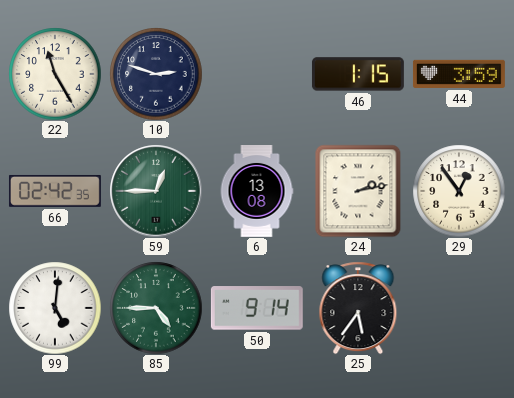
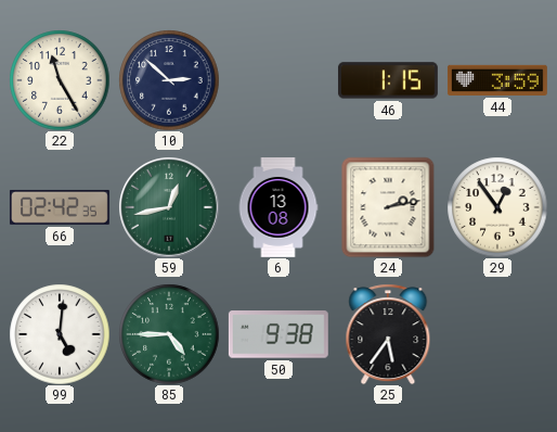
10: 2:48 -> 2:52
59: 12:45 -> 12:43
50: 9:14 -> 9:38
